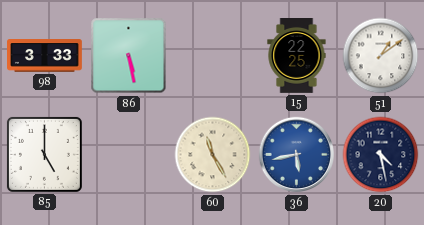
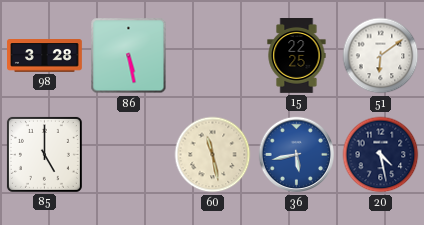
98: 3:33 -> 3:28
51: 1:09 -> 6:09
60: 11:25 -> 11:28
